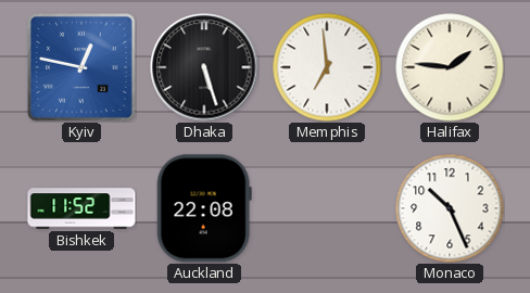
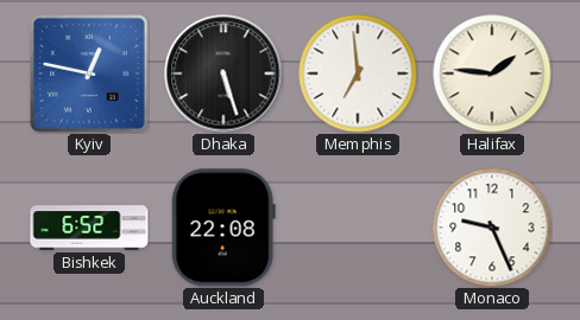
Bishkek: 11:52 -> 6:52
Monaco: 10:26 -> 9:26
